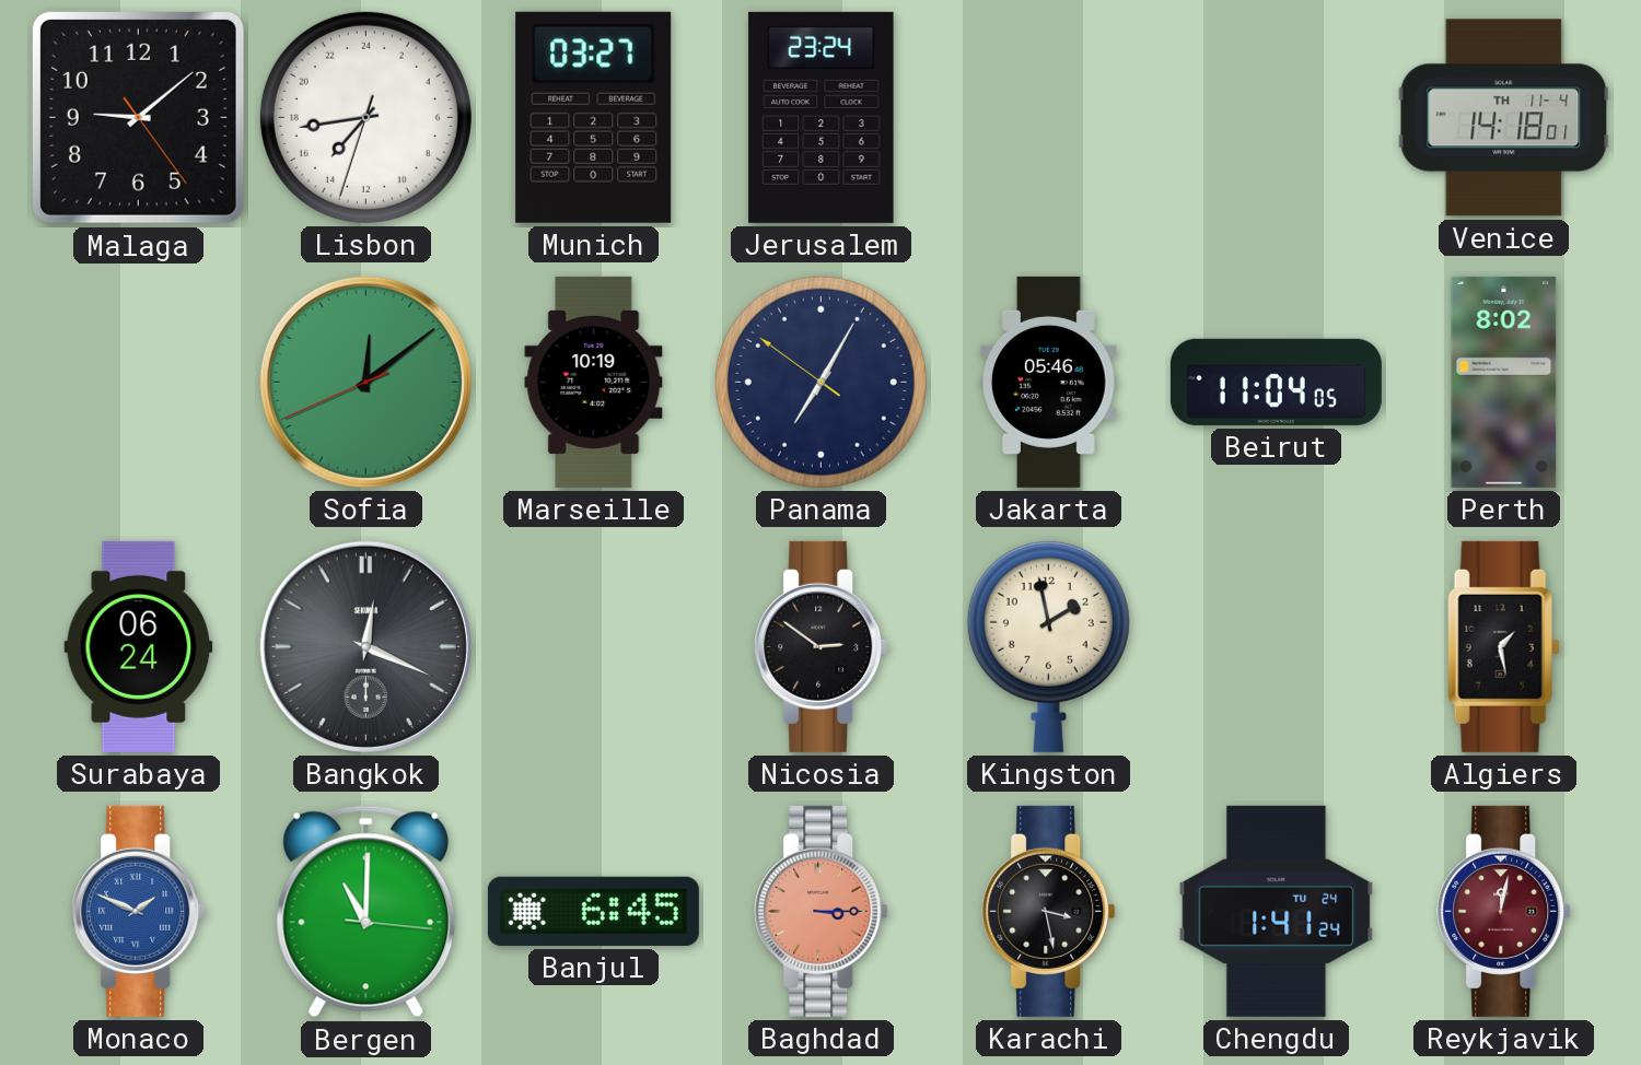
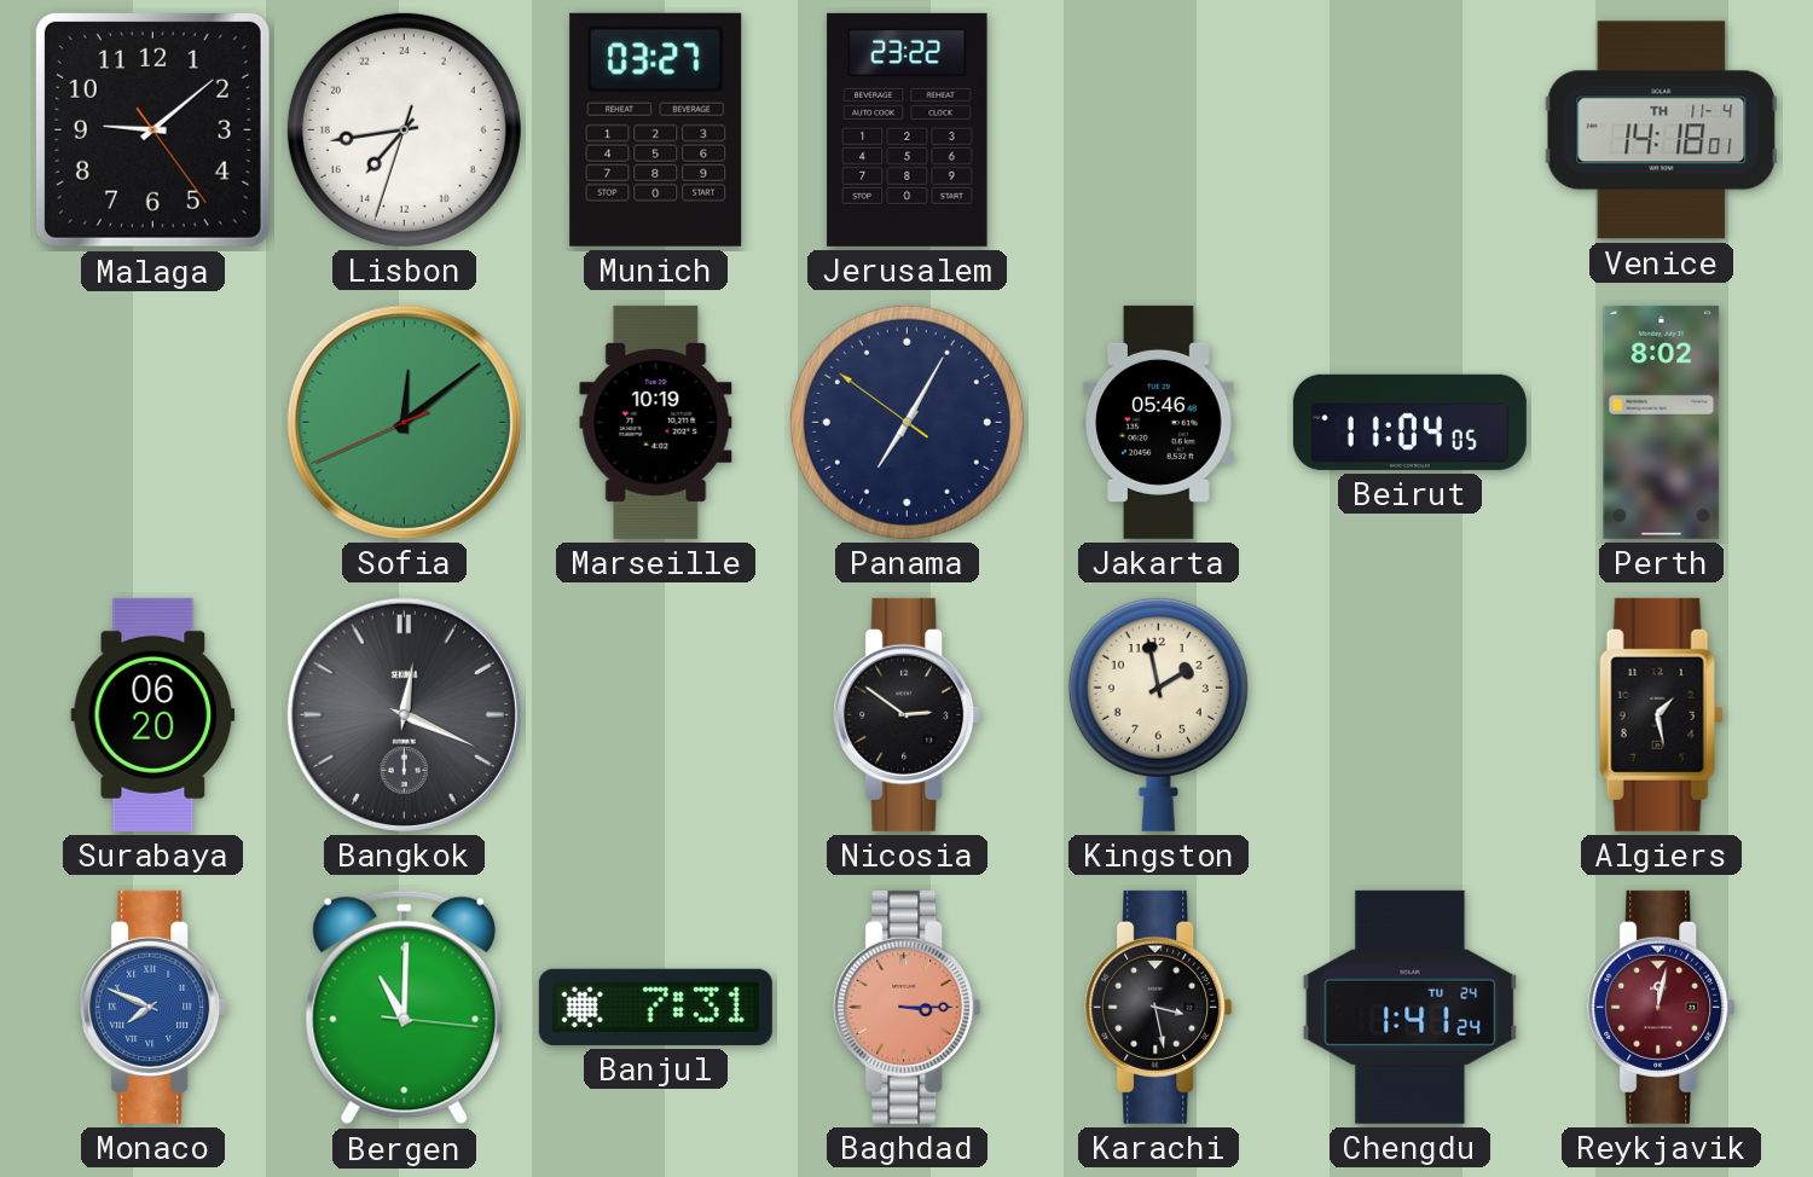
Jerusalem: 23:24 -> 23:22
Surabaya: 06:24 -> 06:20
Monaco: 1:49 -> 7:49
Banjul: 6:45 -> 7:31
